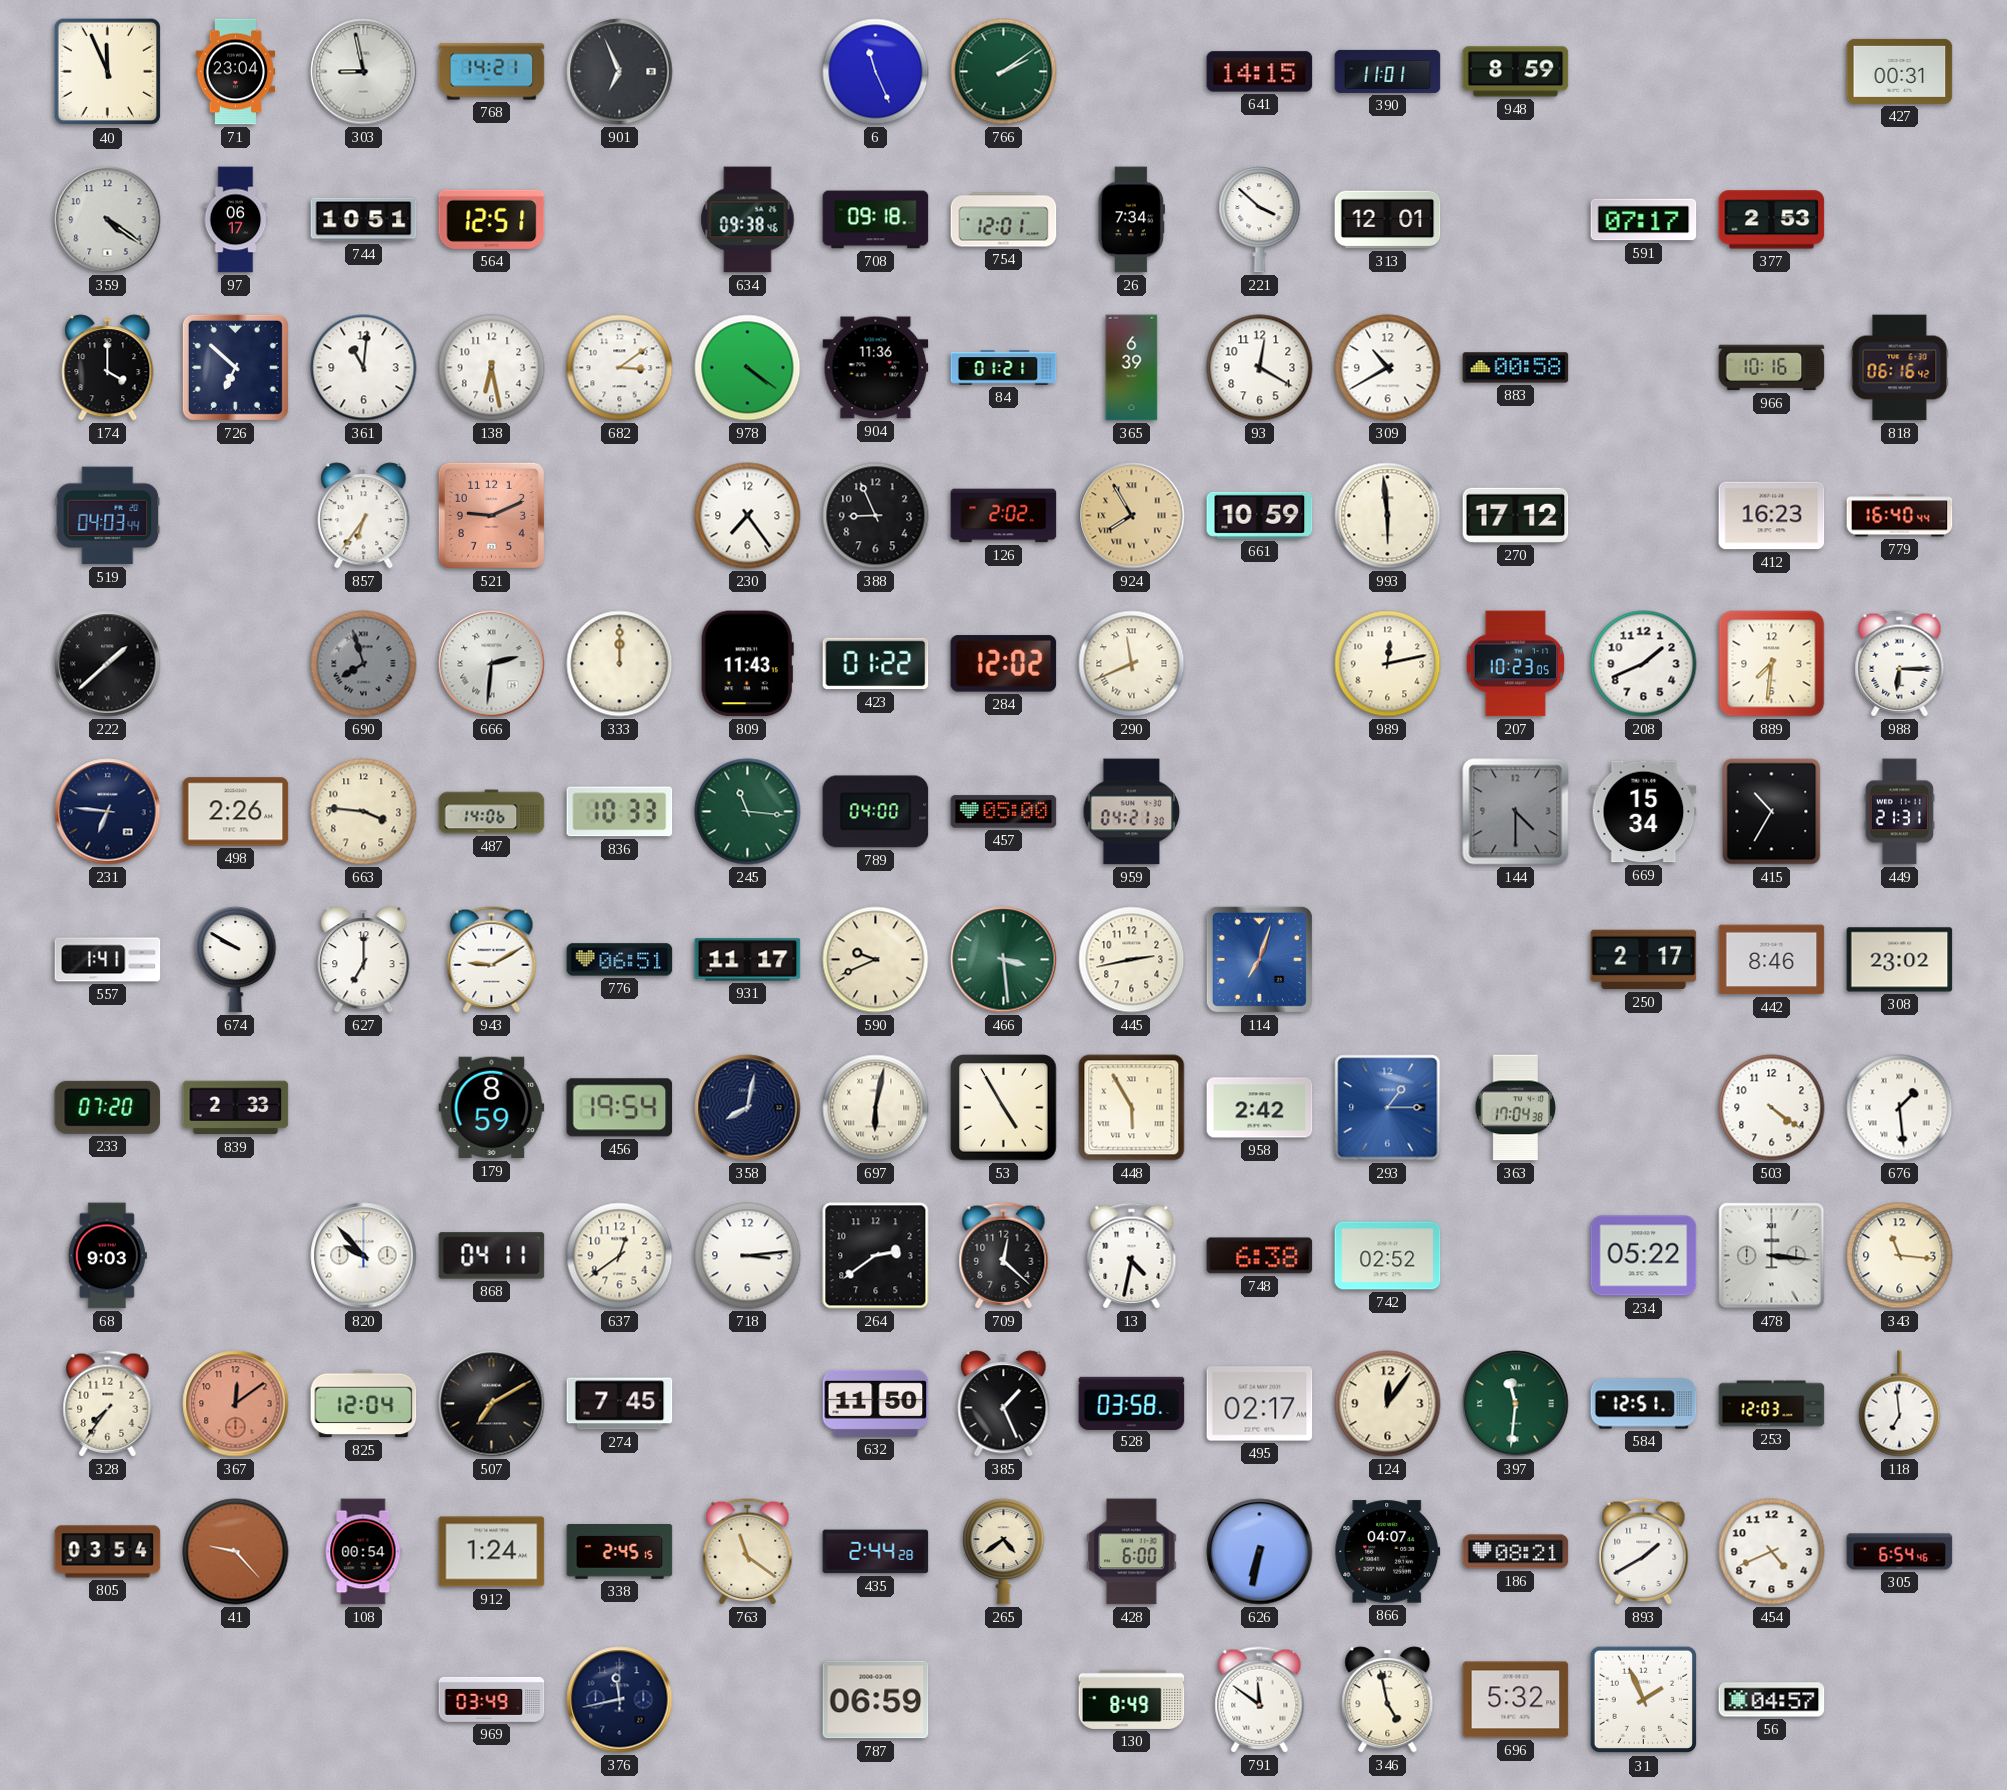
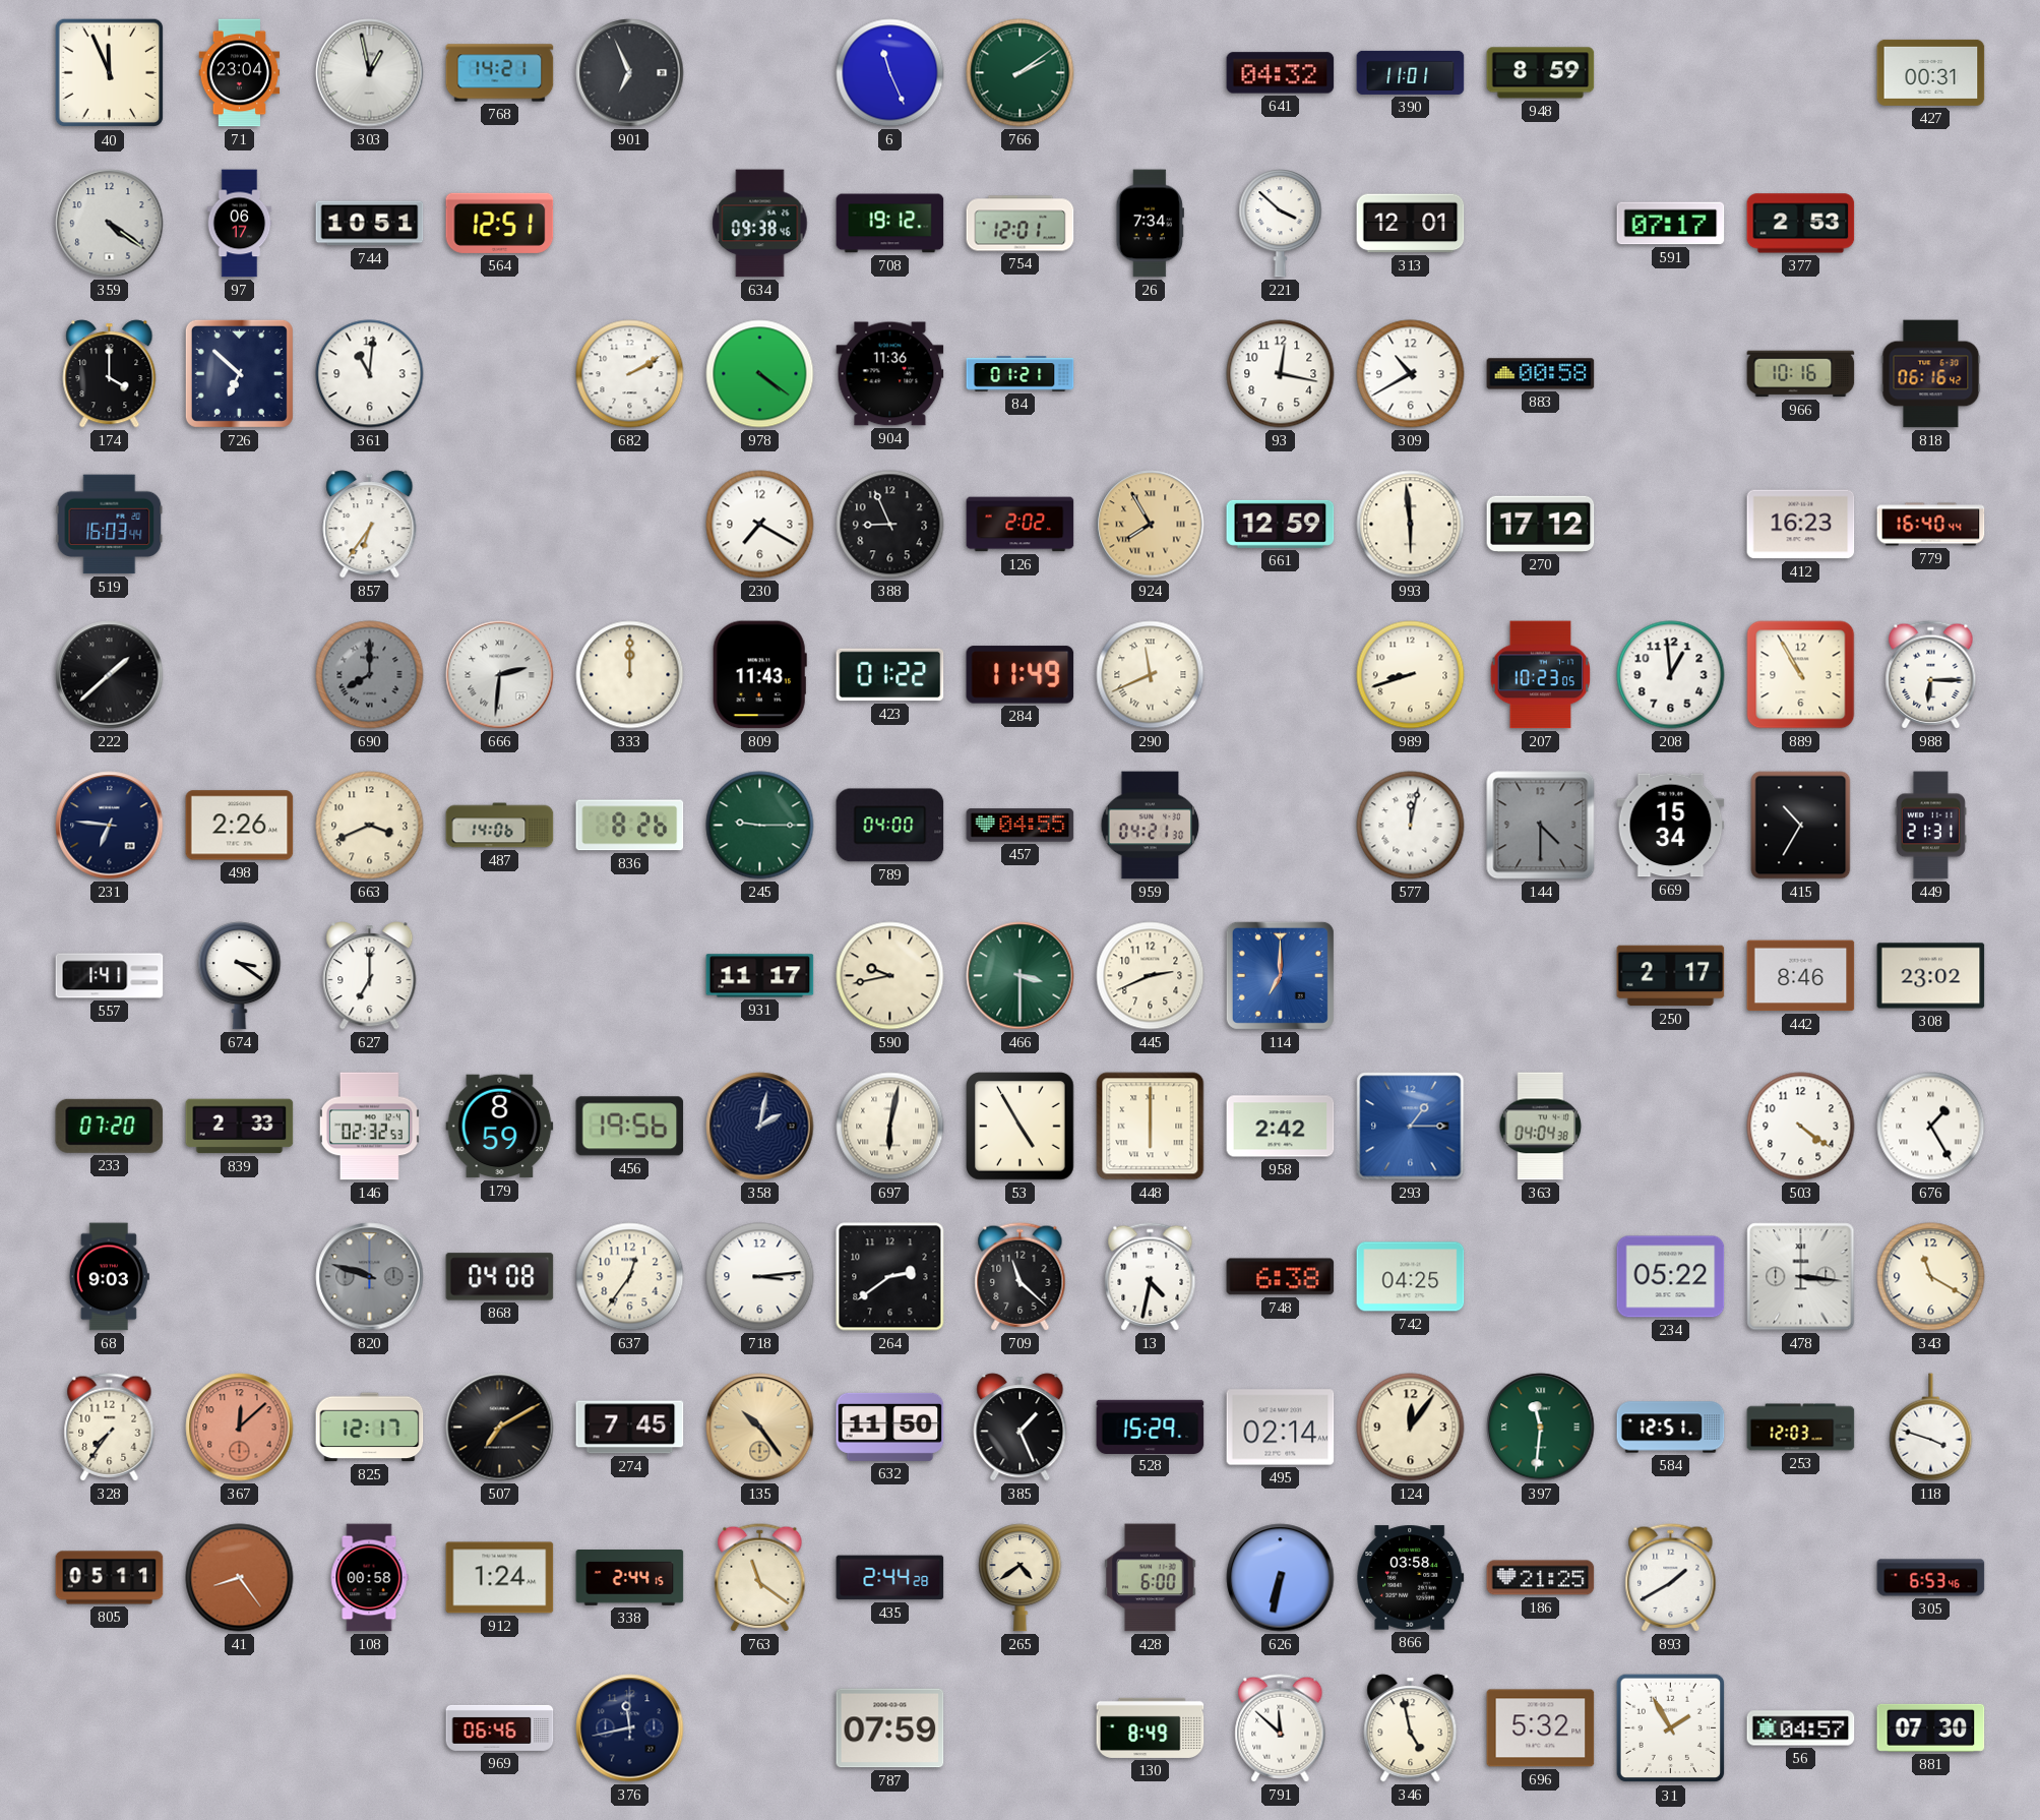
303: 8:58 -> 12:58
641: 14:15 -> 04:32
708: 09:18 -> 19:12
138: 6:28 -> none
682: 3:09 -> 2:10
365: 6:39 -> none
93: 12:20 -> 12:17
519: 04:03 -> 16:03
521: 9:11 -> none
230: 7:24 -> 7:20
661: 10:59 -> 12:59
690: 7:57 -> 8:00
284: 12:02 -> 11:49
989: 12:13 -> 8:42
208: 1:41 -> 12:59
889: 7:31 -> 10:55
663: 3:46 -> 3:41
836: 10:33 -> 8:26
245: 11:16 -> 9:15
457: 05:00 -> 04:55
577: none -> 12:02
674: 9:50 -> 3:21
943: 9:10 -> none
776: 06:51 -> none
590: 9:41 -> 9:43
466: 3:29 -> 3:30
445: 2:43 -> 2:41
114: 7:03 -> 7:00
146: none -> 02:32
456: 19:54 -> 19:56
358: 8:02 -> 2:02
448: 5:55 -> 6:00
363: 17:04 -> 04:04
676: 1:29 -> 1:25
820: 9:53 -> 9:48
820 dial: white -> grey
868: 04:11 -> 04:08
637: 12:39 -> 12:36
709: 12:22 -> 11:22
742: 02:52 -> 04:25
343: 11:16 -> 11:20
367: 12:09 -> 12:08
825: 12:04 -> 12:17
135: none -> 10:24
528: 03:58 -> 15:29
495: 02:17 -> 02:14
118: 6:59 -> 3:48
805: 03:54 -> 05:11
41: 9:23 -> 8:24
108: 00:54 -> 00:58
338: 2:45 -> 2:44
866: 04:07 -> 03:58
186: 08:21 -> 21:25
454: 4:41 -> none
305: 6:54 -> 6:53
969: 03:49 -> 06:46
787: 06:59 -> 07:59
791: 11:51 -> 11:52
31: 1:56 -> 1:55
881: none -> 07:30
